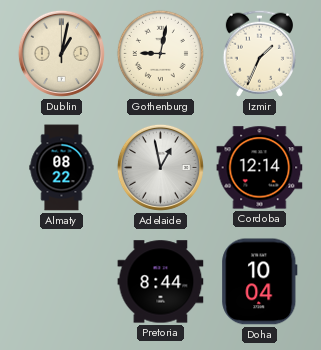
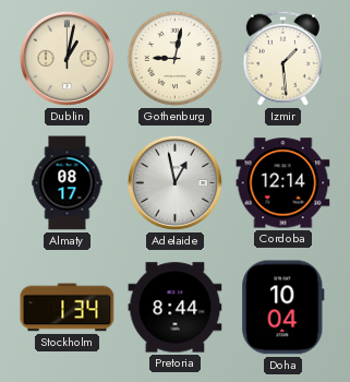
Izmir: 1:34 -> 1:29
Almaty: 08:22 -> 08:17
Stockholm: none -> 1:34
